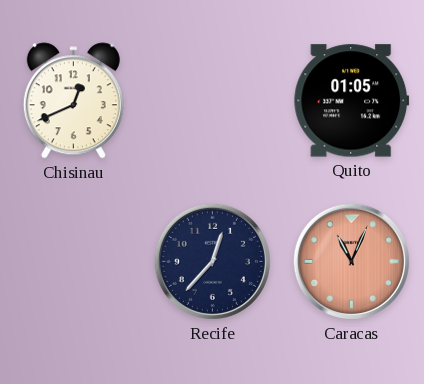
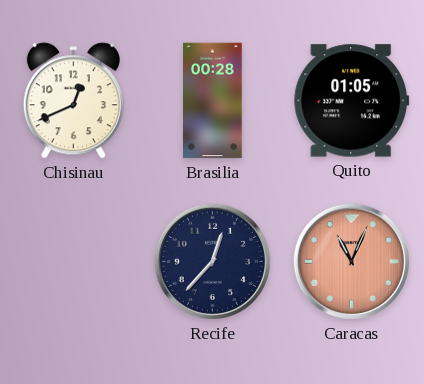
Brasilia: none -> 00:28
